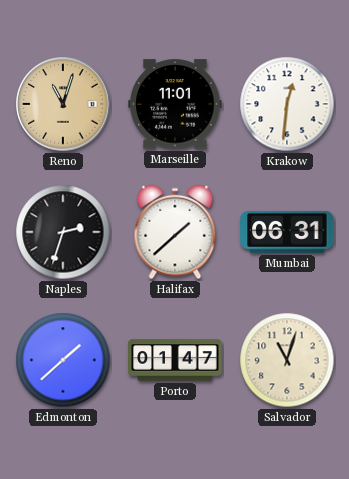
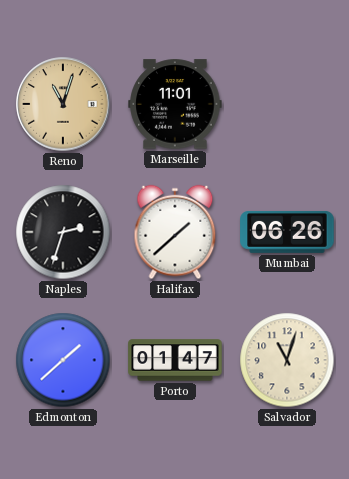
Krakow: 12:31 -> none
Mumbai: 06:31 -> 06:26
